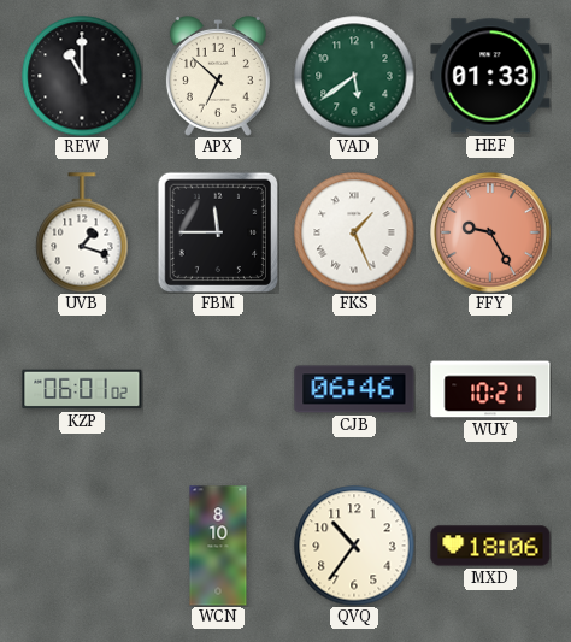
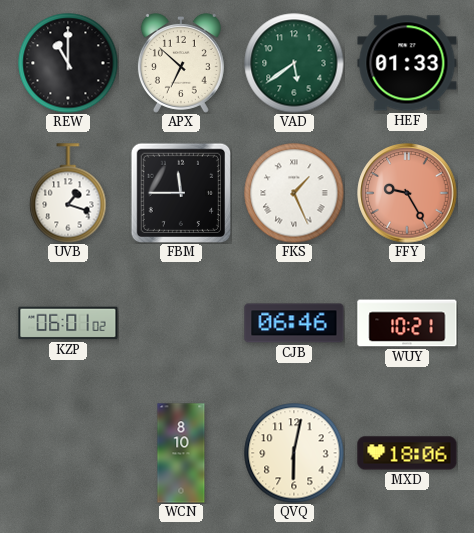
QVQ: 10:36 -> 6:02
